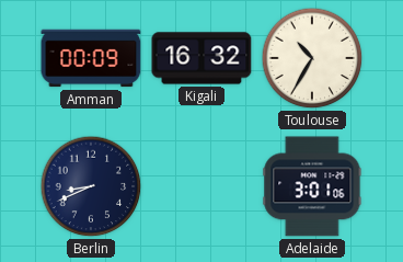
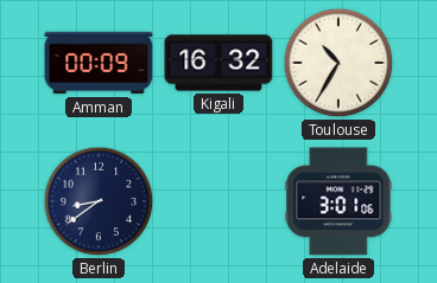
Berlin: 8:41 -> 8:39
